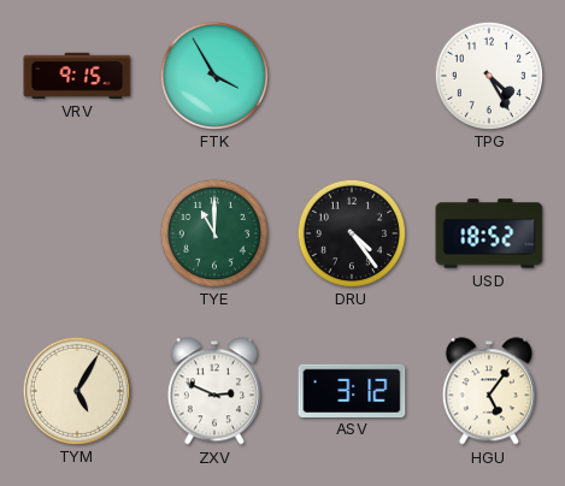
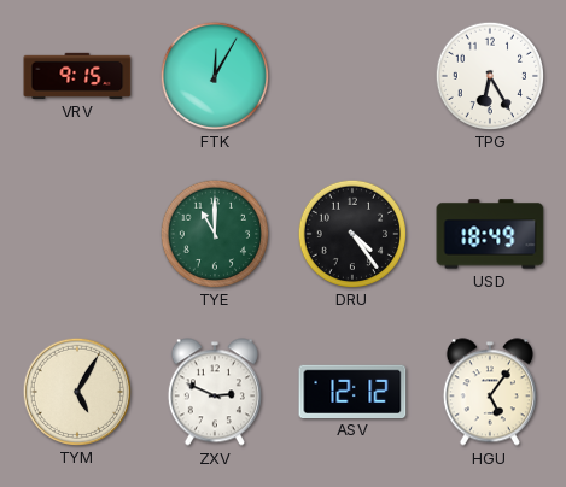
FTK: 3:55 -> 12:05
TPG: 4:25 -> 6:25
USD: 18:52 -> 18:49
ASV: 3:12 -> 12:12
